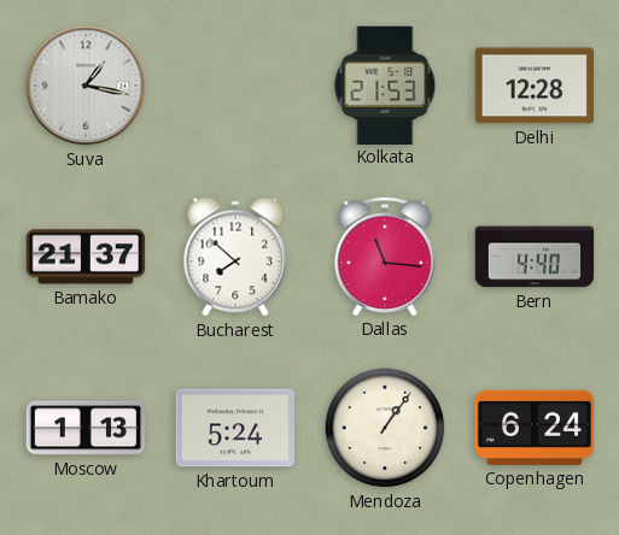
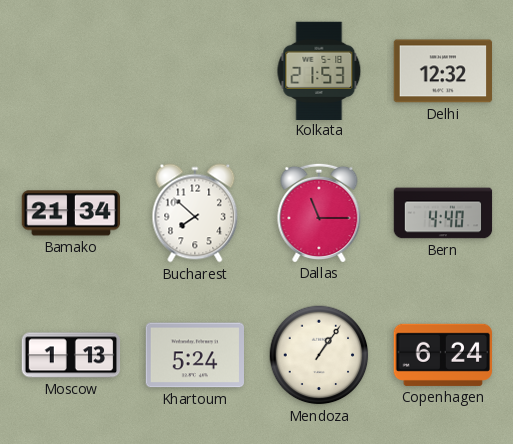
Suva: 1:17 -> none
Delhi: 12:28 -> 12:32
Bamako: 21:37 -> 21:34
Dallas: 11:16 -> 11:15
